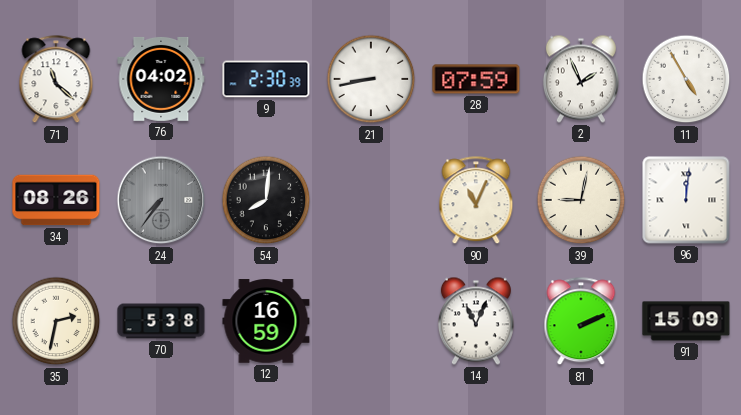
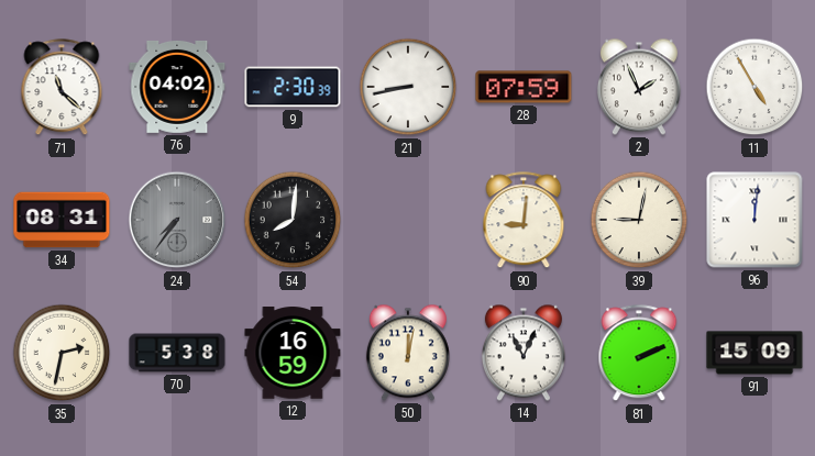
34: 08:26 -> 08:31
90: 11:04 -> 9:01
50: none -> 12:02
